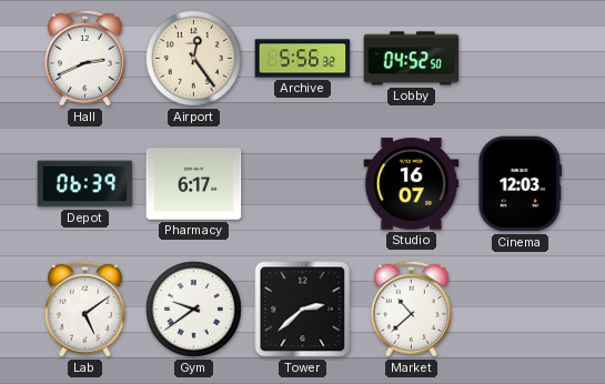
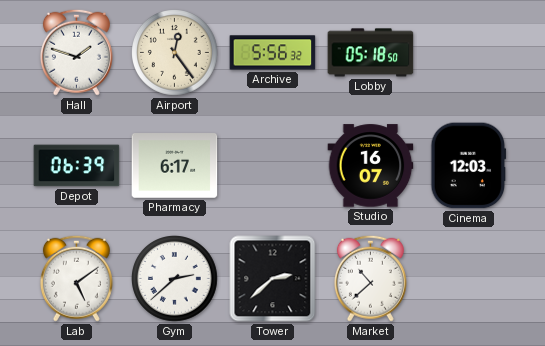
Hall: 2:41 -> 1:48
Lobby: 04:52 -> 05:18
Gym: 9:39 -> 2:38
